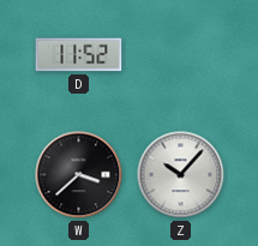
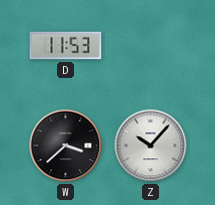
D: 11:52 -> 11:53
